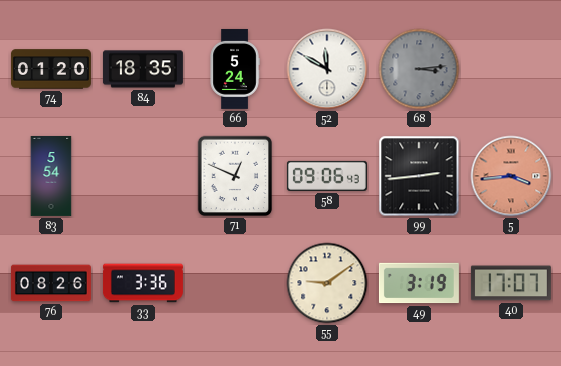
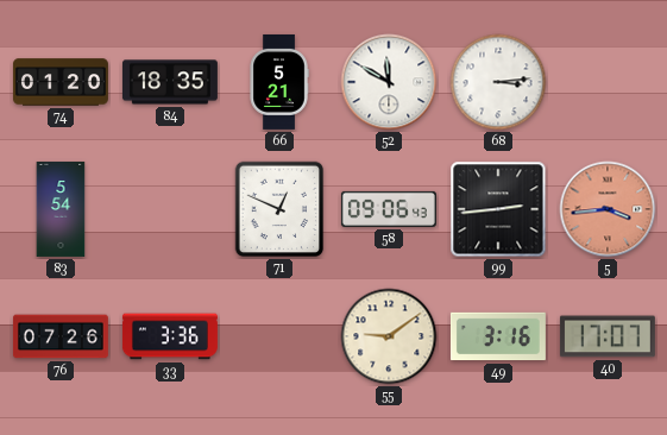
66: 5:24 -> 5:21
68 dial: grey -> white
76: 08:26 -> 07:26
49: 3:19 -> 3:16
